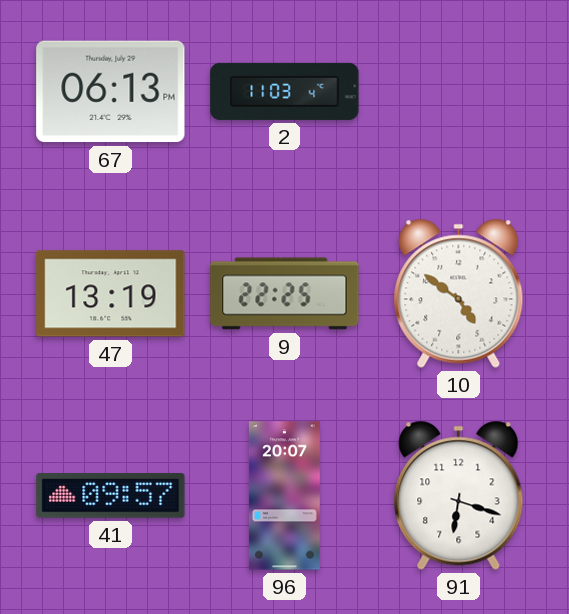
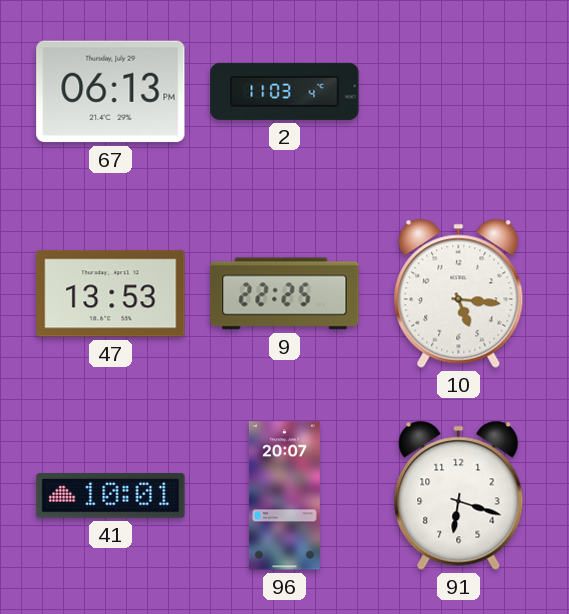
47: 13:19 -> 13:53
10: 4:51 -> 5:16
41: 09:57 -> 10:01
